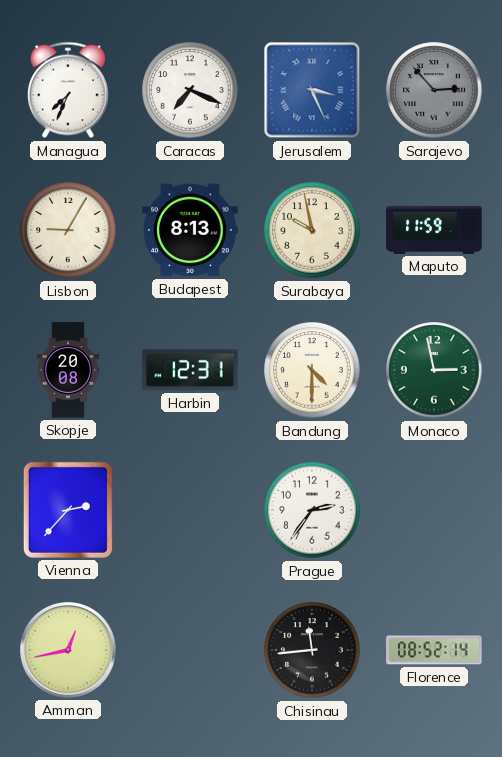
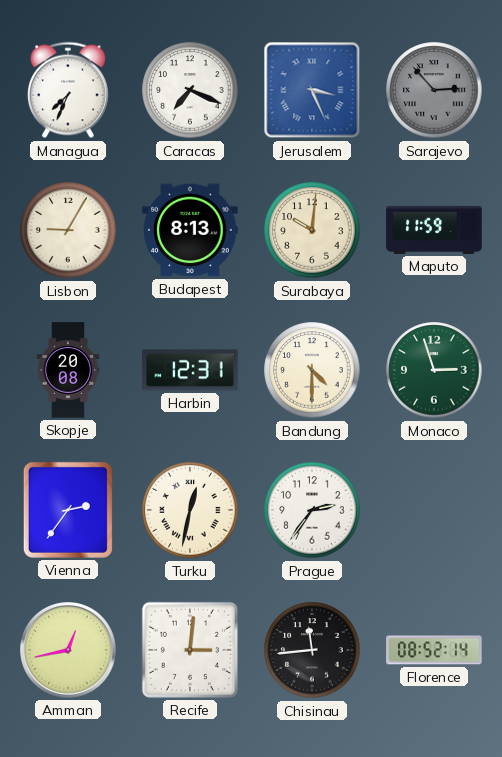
Surabaya: 9:58 -> 10:01
Monaco: 2:58 -> 2:57
Vienna: 2:37 -> 2:36
Turku: none -> 12:32
Recife: none -> 3:01
